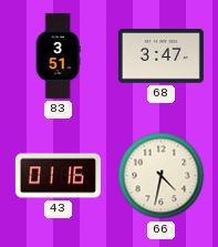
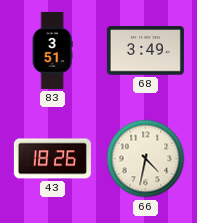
68: 3:47 -> 3:49
43: 01:16 -> 18:26
